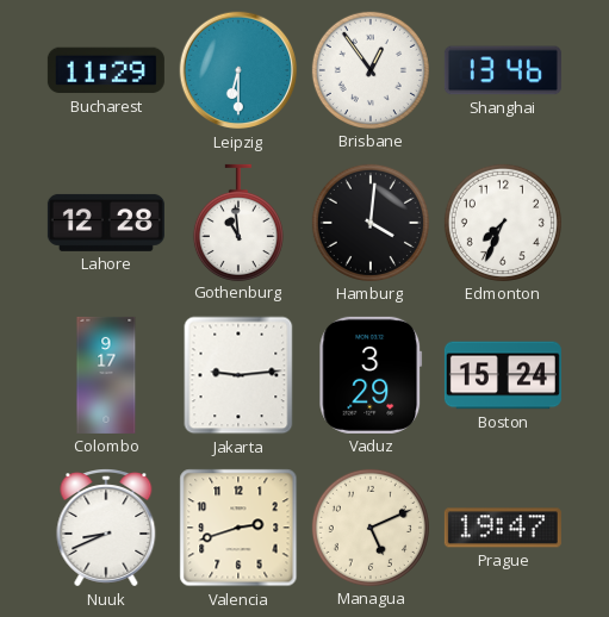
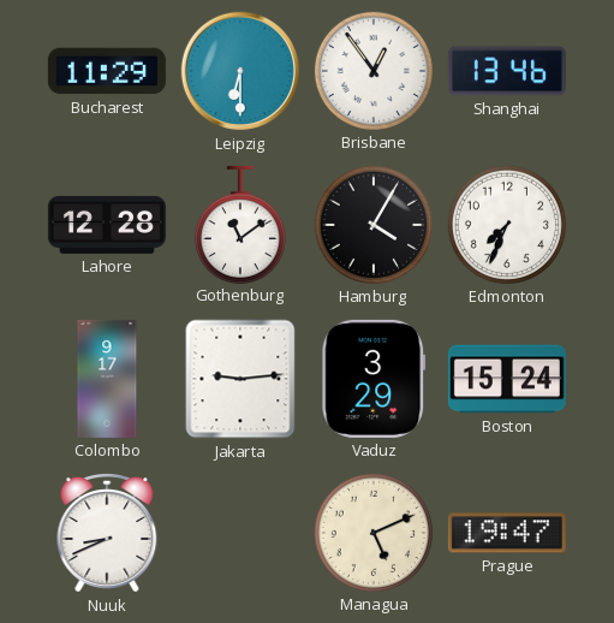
Gothenburg: 10:59 -> 11:09
Hamburg: 4:01 -> 4:05
Valencia: 2:42 -> none
